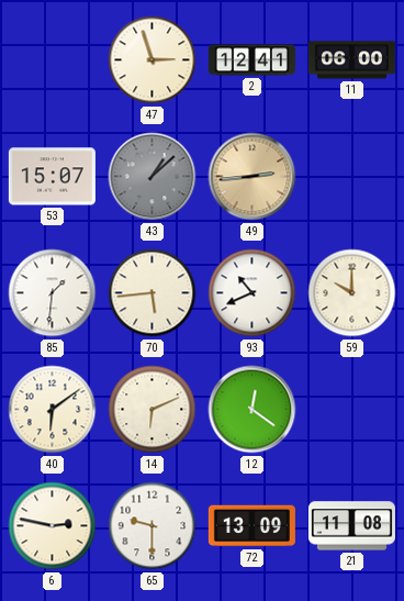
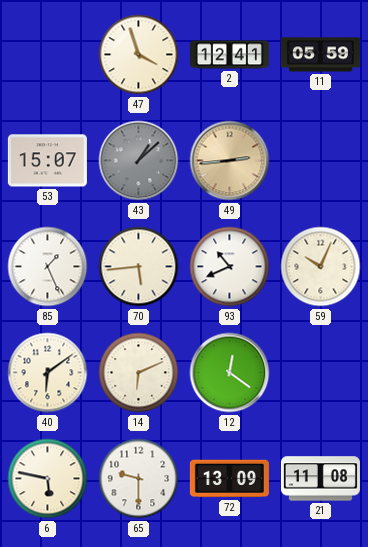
47: 2:57 -> 3:57
11: 06:00 -> 05:59
85: 1:31 -> 1:26
59: 10:00 -> 10:04
6: 2:47 -> 5:47
